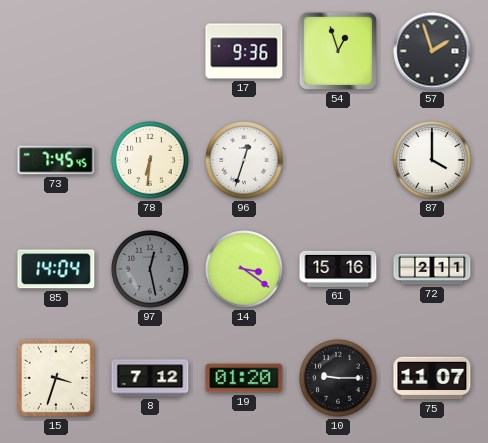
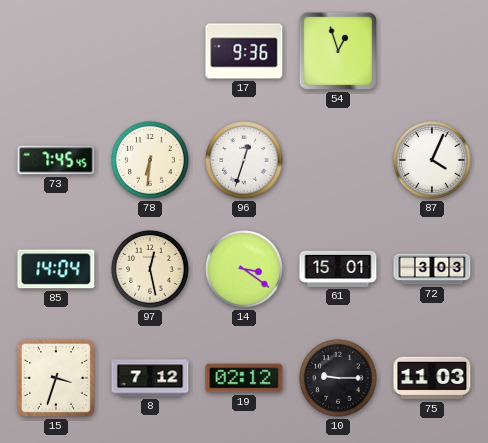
57: 1:57 -> none
87: 4:00 -> 4:04
97 dial: grey -> cream
61: 15:16 -> 15:01
72: 2:11 -> 3:03
19: 01:20 -> 02:12
75: 11:07 -> 11:03
